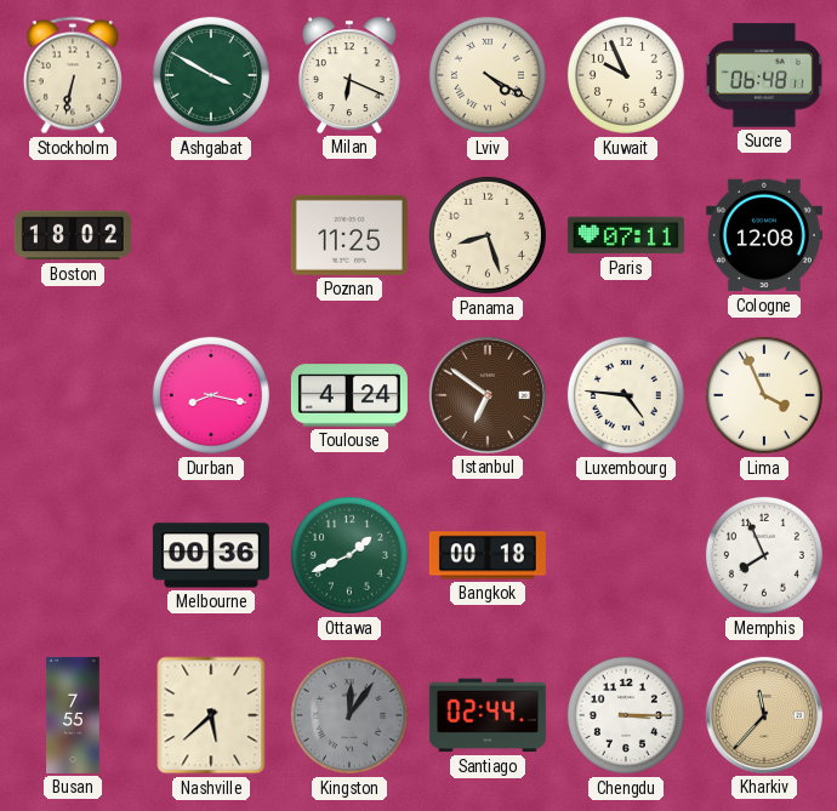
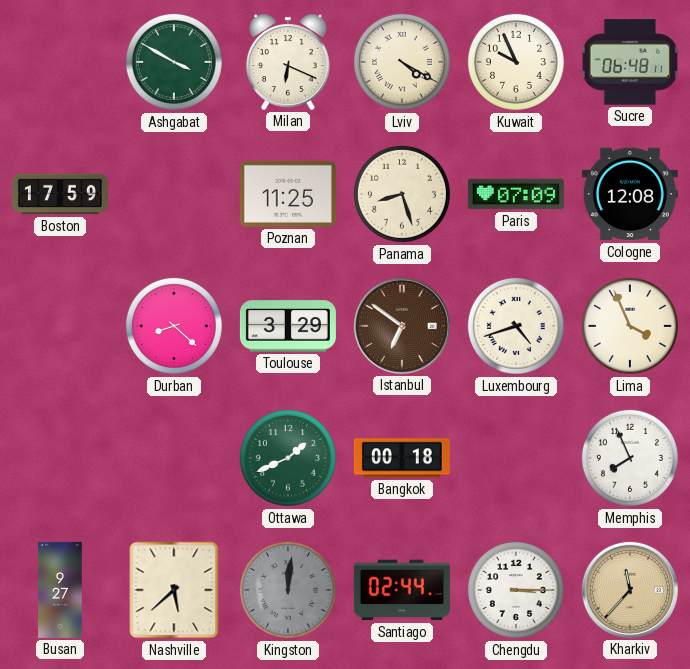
Stockholm: 6:32 -> none
Boston: 18:02 -> 17:59
Paris: 07:11 -> 07:09
Durban: 8:17 -> 8:22
Toulouse: 4:24 -> 3:29
Luxembourg: 4:46 -> 4:42
Melbourne: 00:36 -> none
Busan: 7:55 -> 9:27
Kingston: 12:06 -> 12:01
